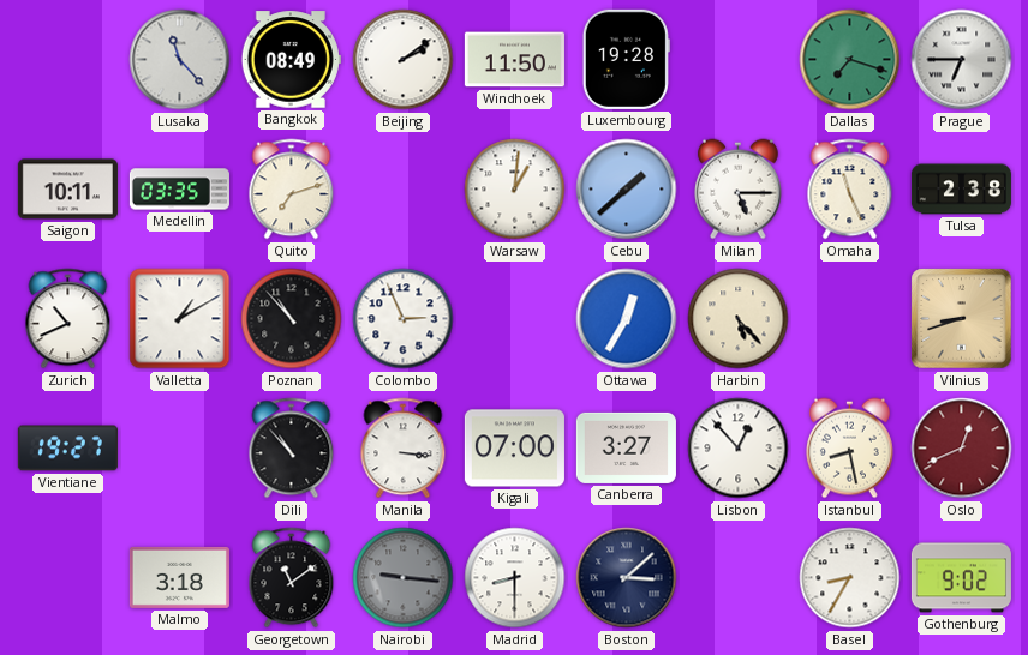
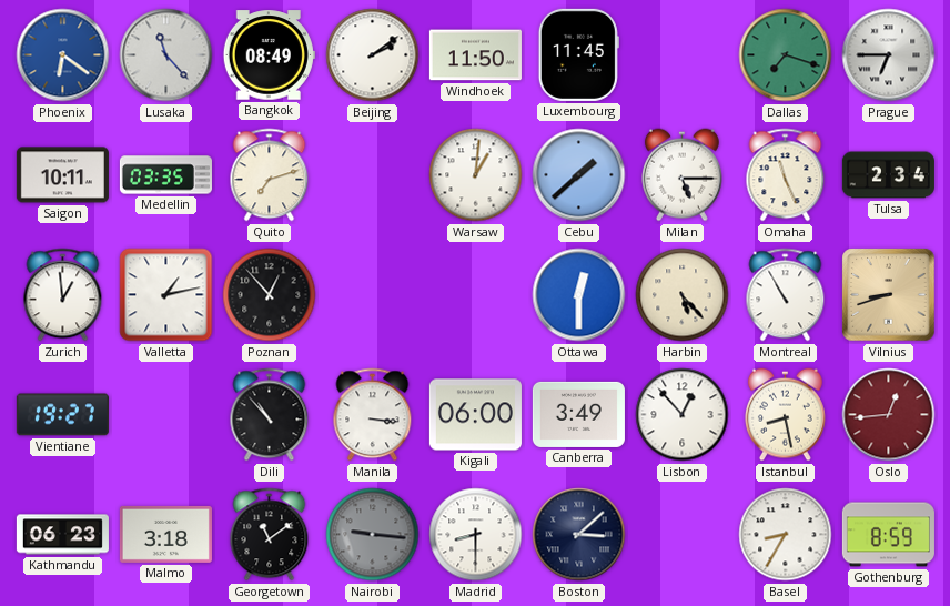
Phoenix: none -> 6:21
Luxembourg: 19:28 -> 11:45
Tulsa: 2:38 -> 2:34
Zurich: 10:41 -> 12:59
Valletta: 1:10 -> 1:13
Poznan: 10:53 -> 12:53
Colombo: 2:56 -> none
Ottawa: 12:35 -> 12:30
Montreal: none -> 10:55
Kigali: 07:00 -> 06:00
Canberra: 3:27 -> 3:49
Oslo: 12:41 -> 12:44
Kathmandu: none -> 06:23
Gothenburg: 9:02 -> 8:59
